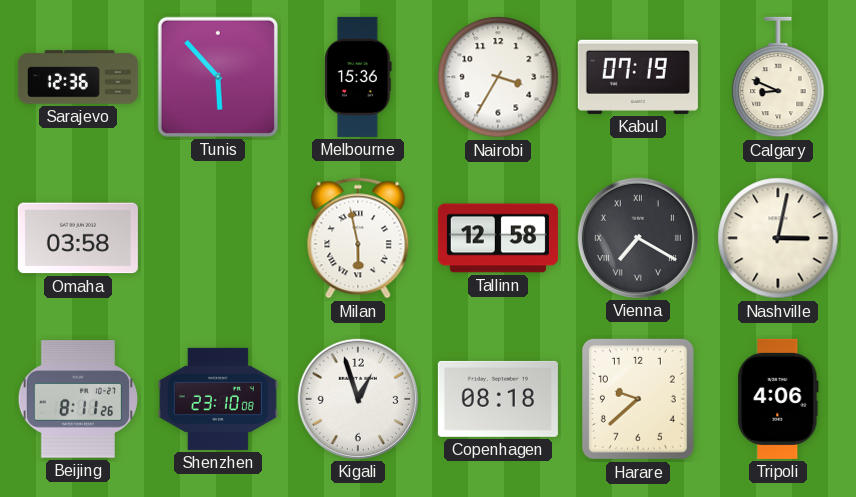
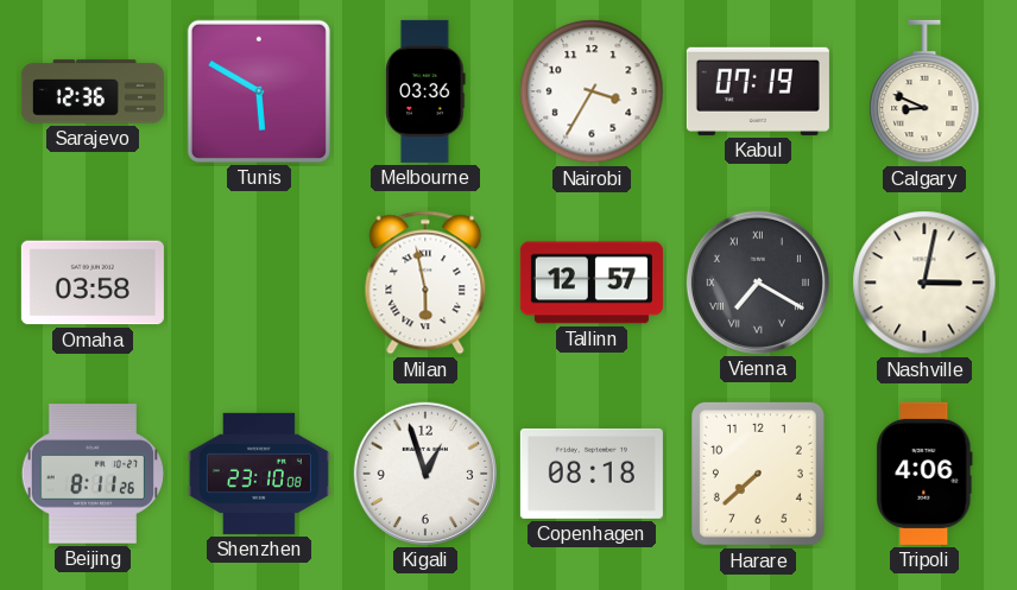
Tunis: 5:53 -> 5:50
Melbourne: 15:36 -> 03:36
Tallinn: 12:58 -> 12:57
Harare: 9:38 -> 7:38
